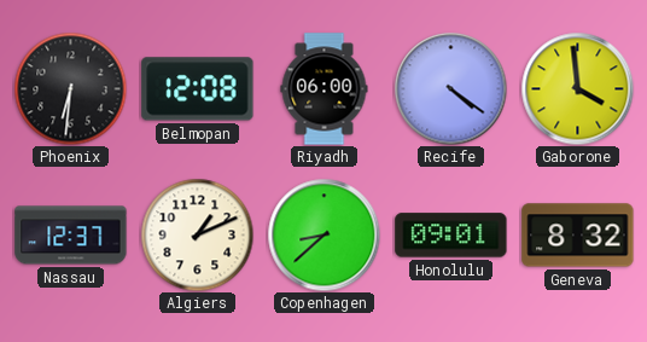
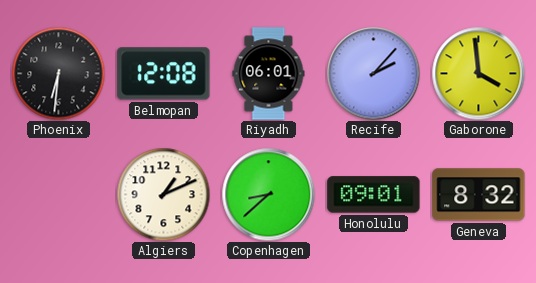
Riyadh: 06:00 -> 06:01
Recife: 4:21 -> 2:07
Nassau: 12:37 -> none
